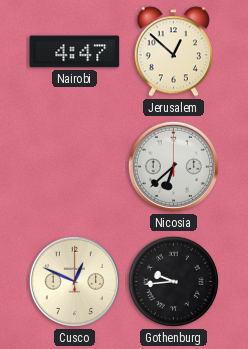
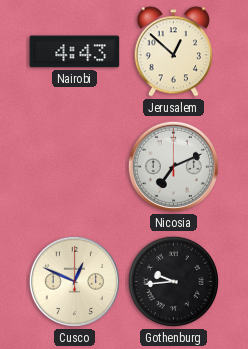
Nairobi: 4:47 -> 4:43
Nicosia: 6:38 -> 7:11
